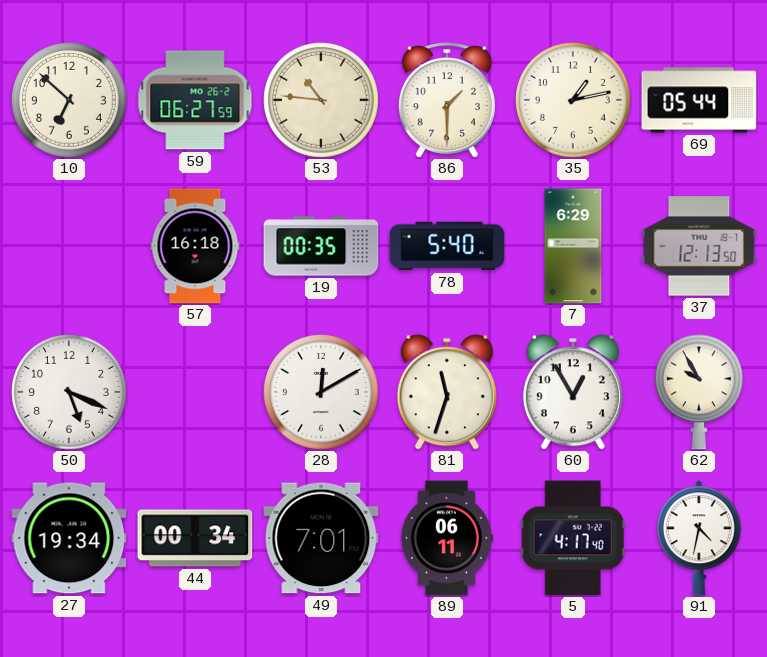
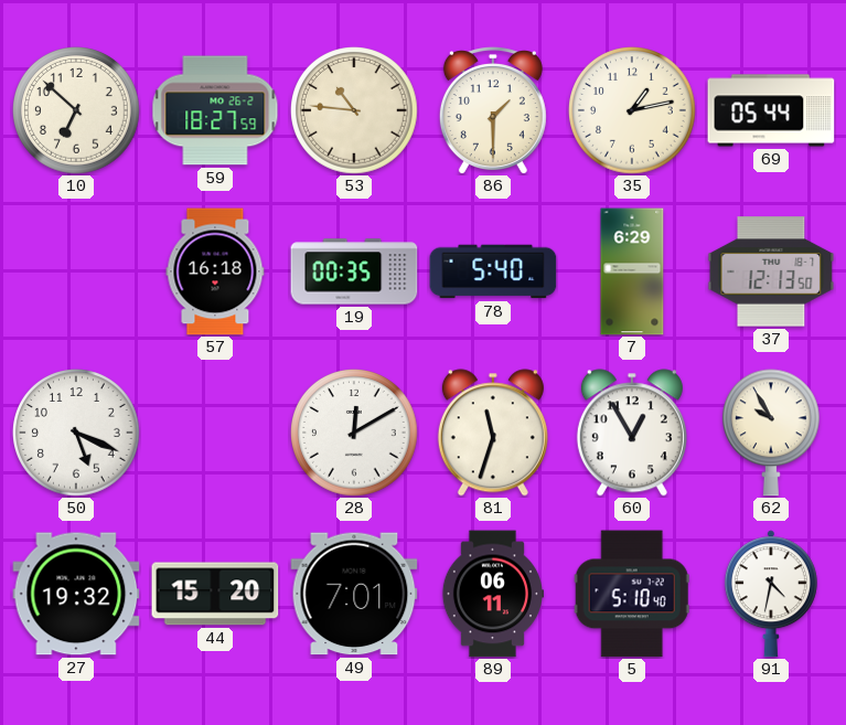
59: 06:27 -> 18:27
27: 19:34 -> 19:32
44: 00:34 -> 15:20
5: 4:17 -> 5:10
